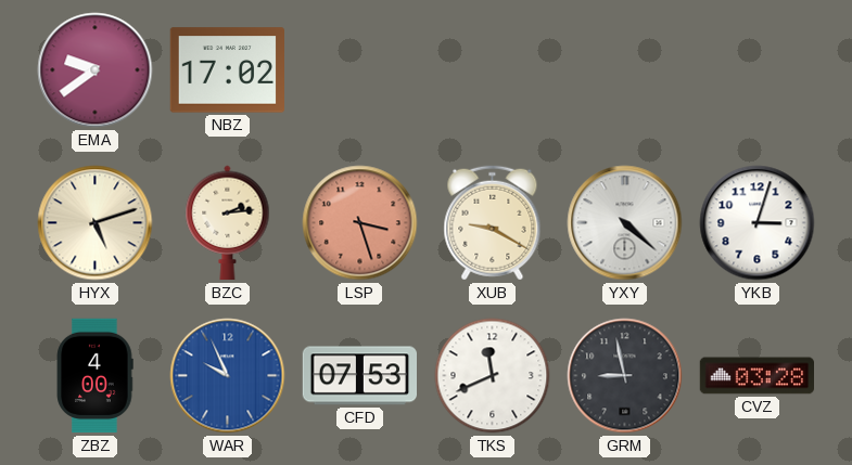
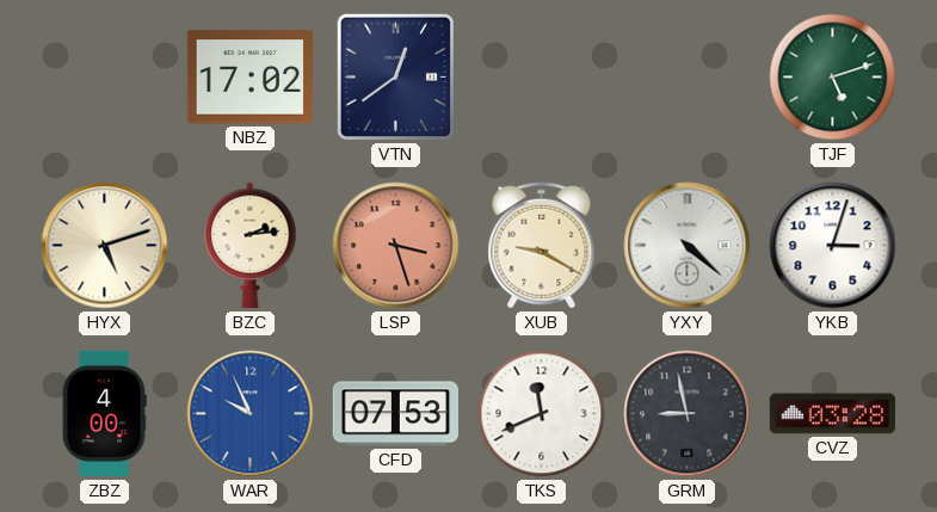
EMA: 9:39 -> none
VTN: none -> 12:39
TJF: none -> 5:12
